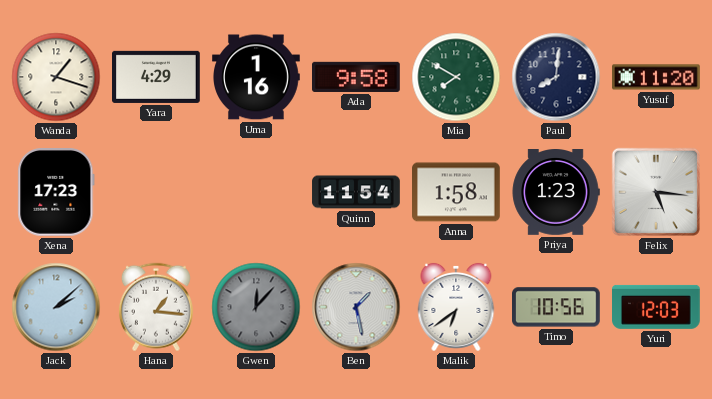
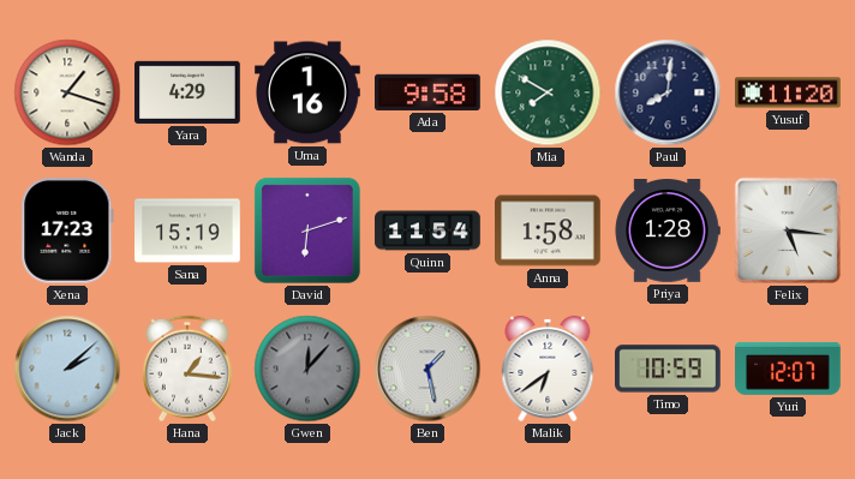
Sana: none -> 15:19
David: none -> 6:12
Priya: 1:23 -> 1:28
Timo: 10:56 -> 10:59
Yuri: 12:03 -> 12:07
